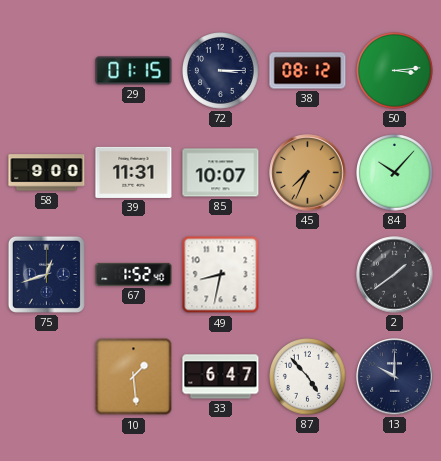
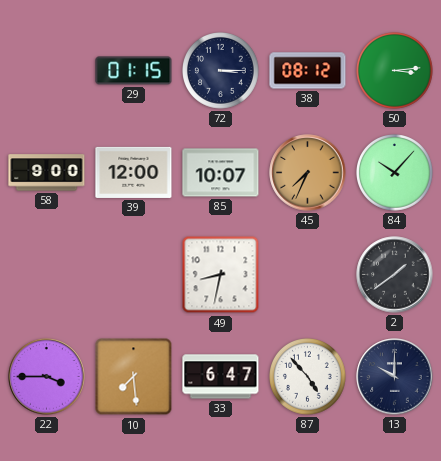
39: 11:31 -> 12:00
75: 12:42 -> none
67: 1:52 -> none
22: none -> 3:45
10: 1:29 -> 7:29
